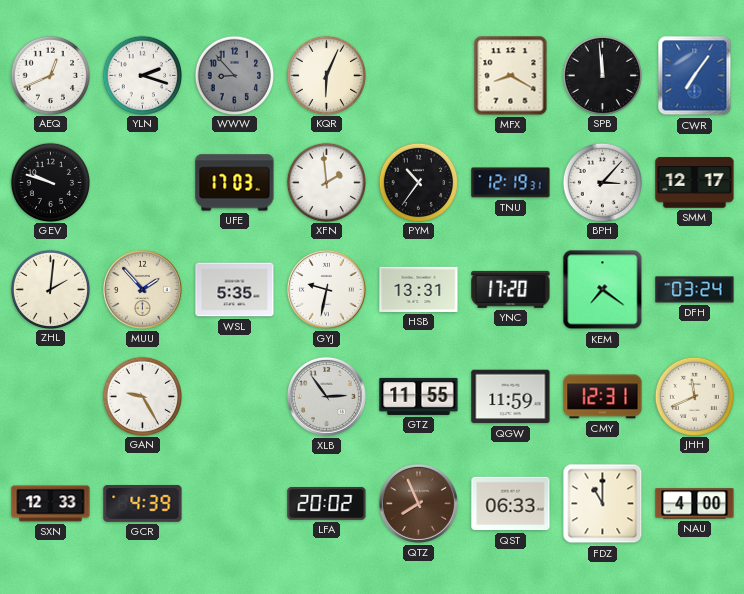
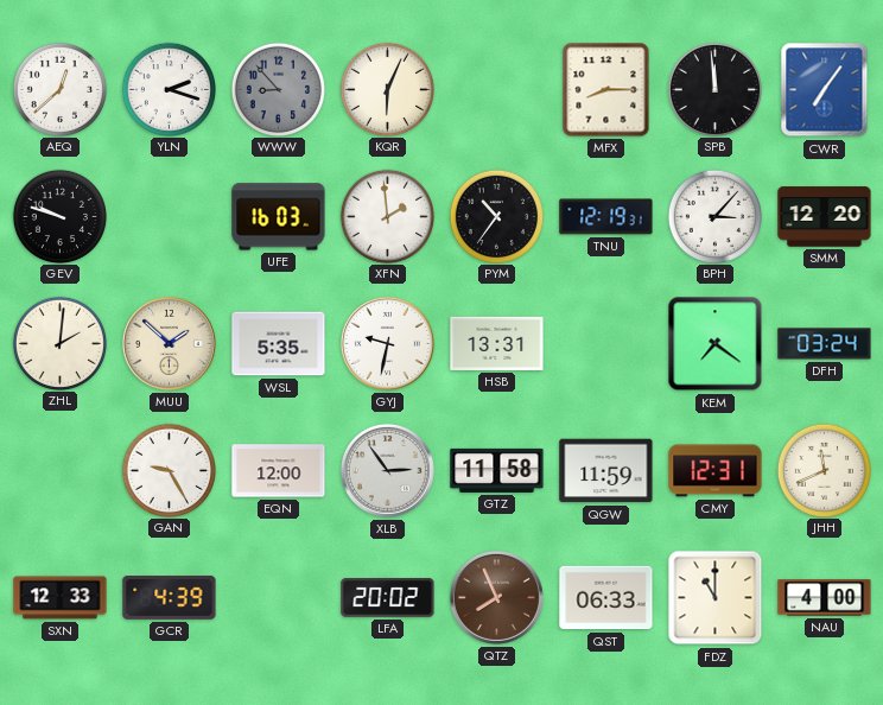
AEQ: 12:41 -> 12:38
MFX: 8:20 -> 8:15
UFE: 17:03 -> 16:03
SMM: 12:17 -> 12:20
MUU: 1:53 -> 1:52
YNC: 17:20 -> none
EQN: none -> 12:00
GTZ: 11:55 -> 11:58
